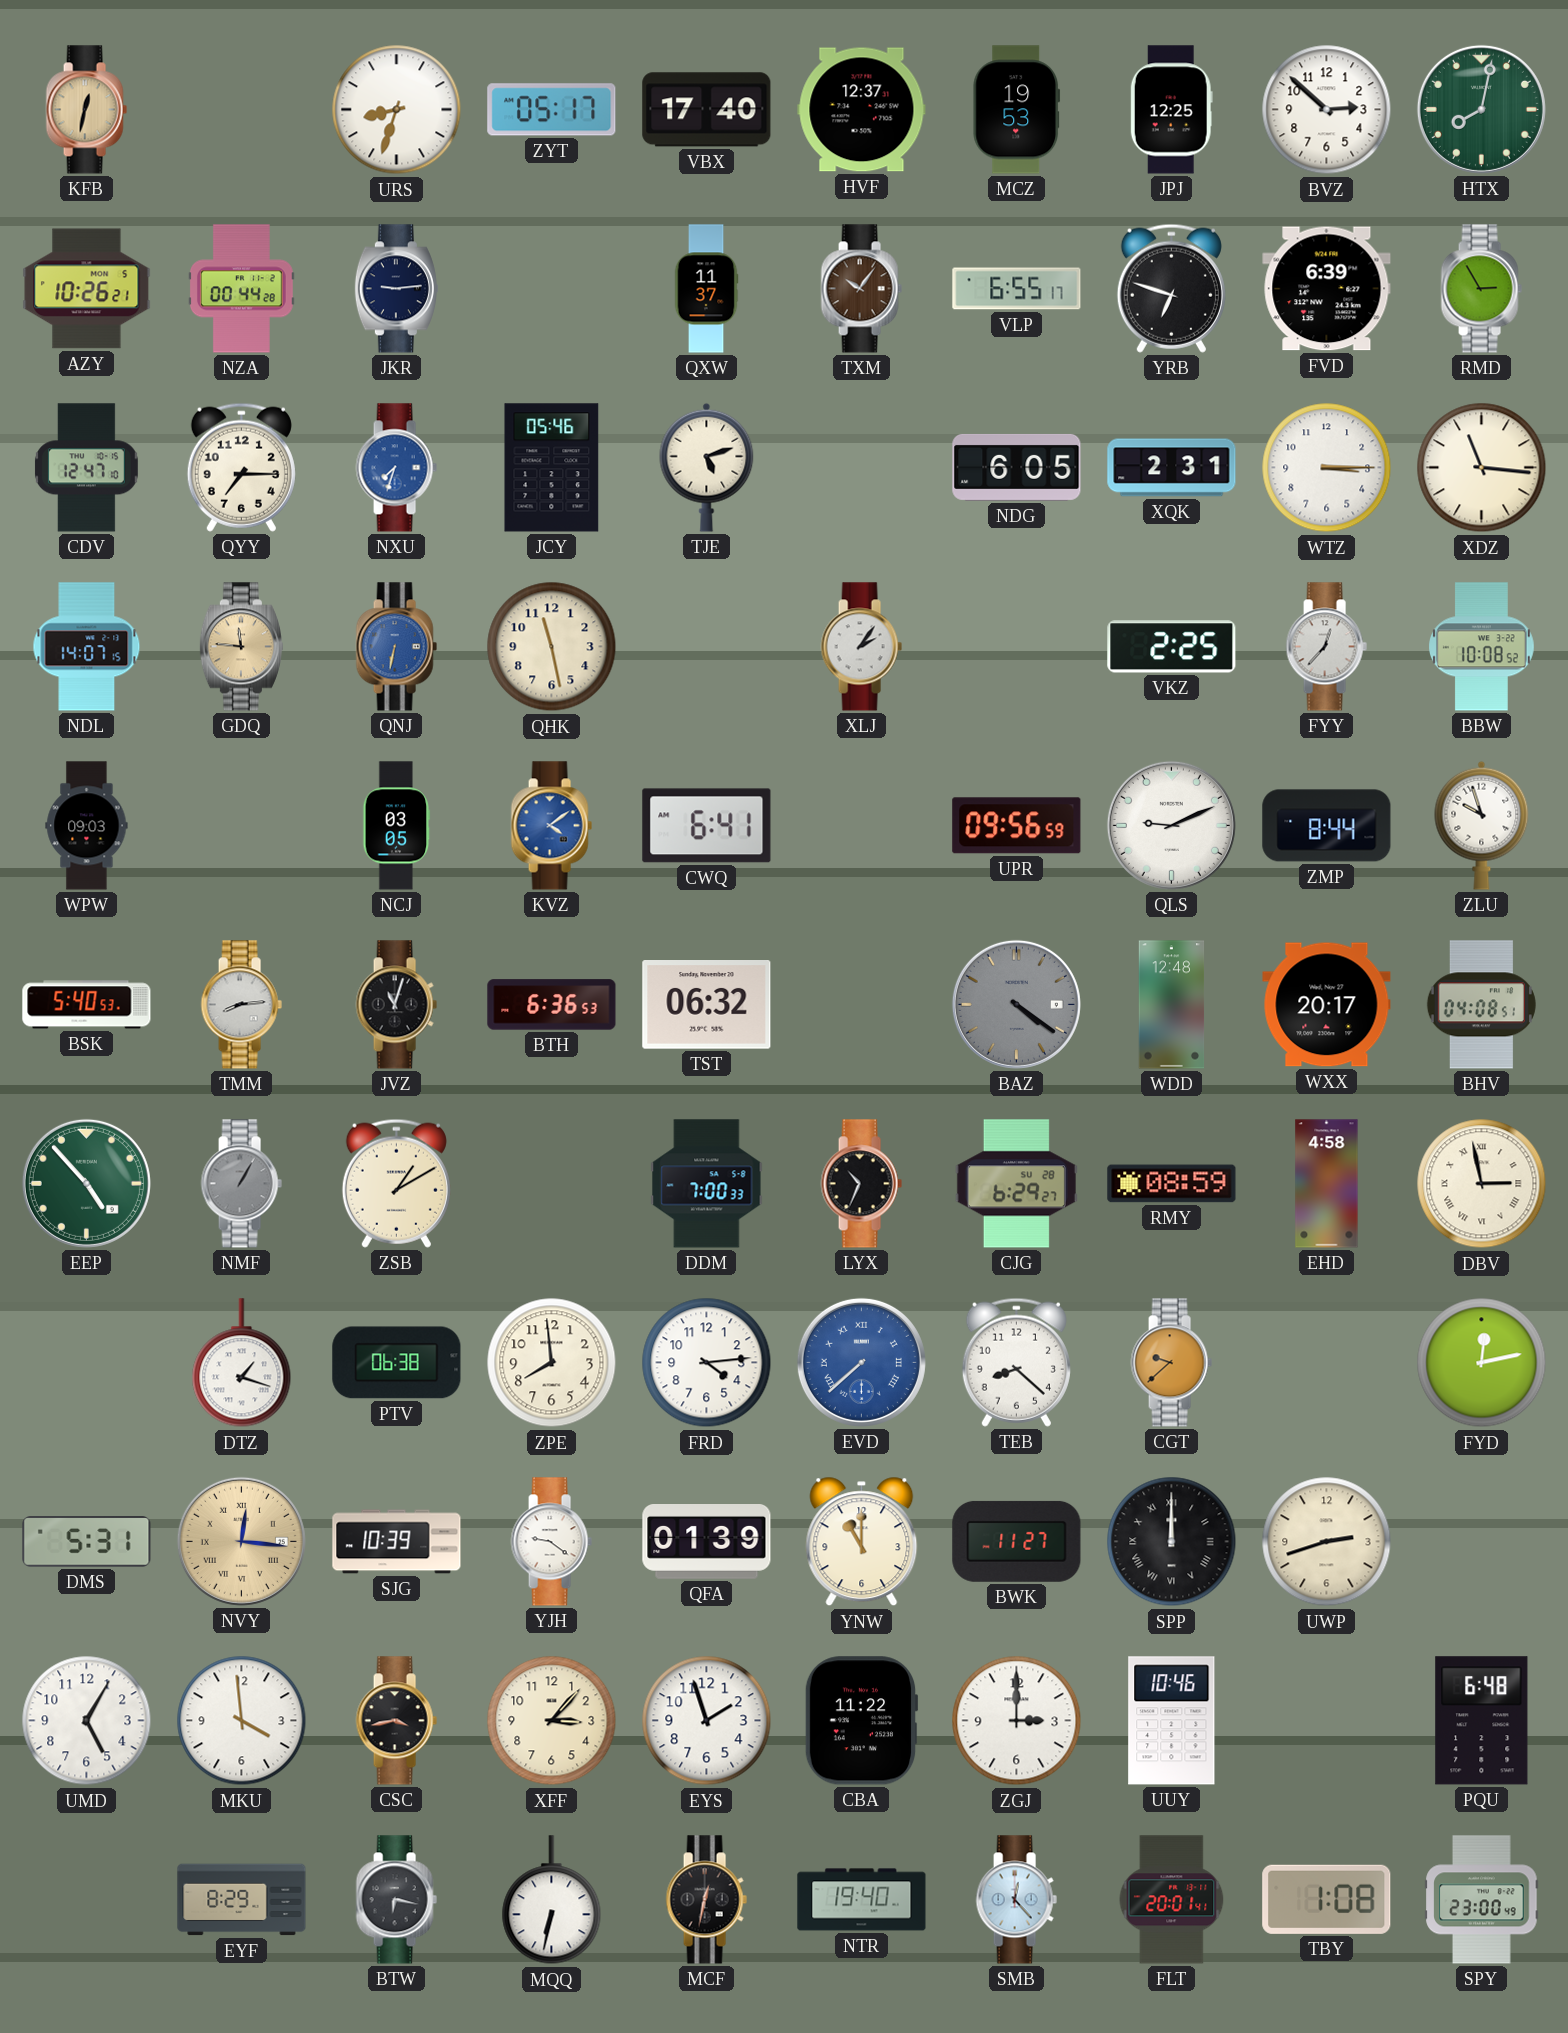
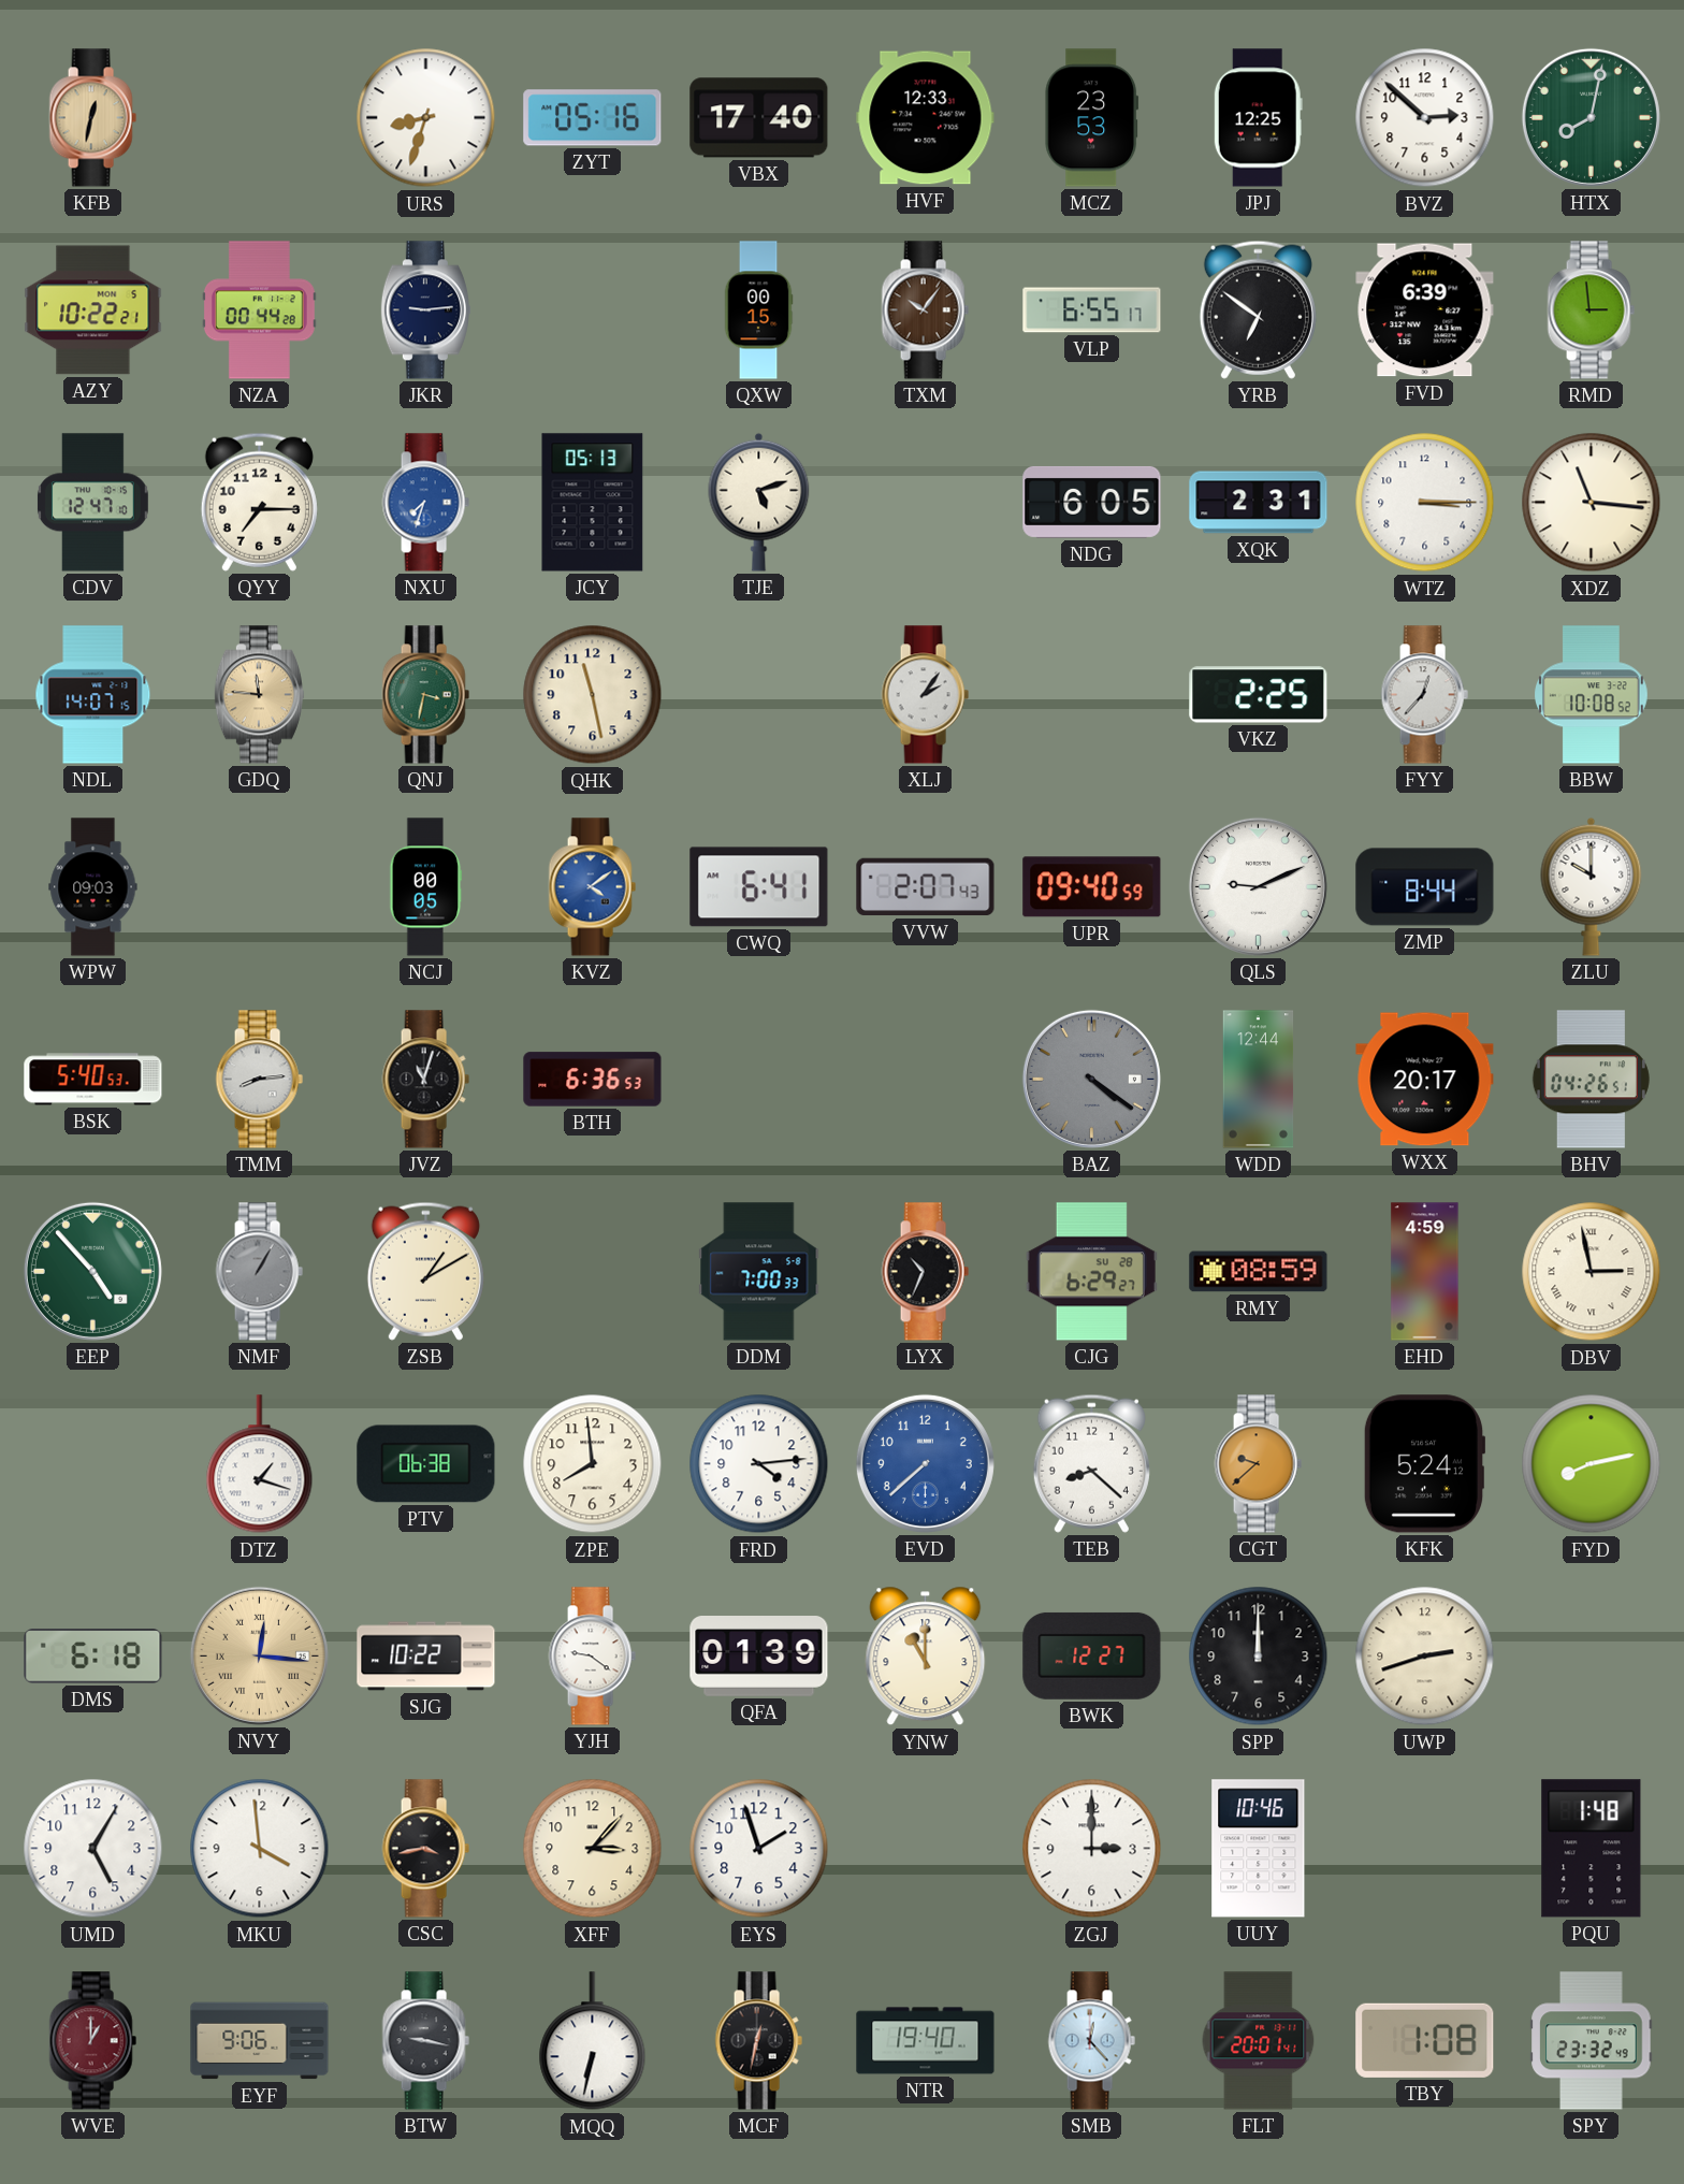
ZYT: 05:17 -> 05:16
HVF: 12:37 -> 12:33
MCZ: 19:53 -> 23:53
AZY: 10:26 -> 10:22
QXW: 11:37 -> 00:15
YRB: 6:48 -> 6:51
RMD: 2:55 -> 2:59
JCY: 05:46 -> 05:13
QNJ: 6:32 -> 3:32
QNJ dial: blue -> green
NCJ: 03:05 -> 00:05
VVW: none -> 2:07
UPR: 09:56 -> 09:40
ZLU: 9:57 -> 10:00
TST: 06:32 -> none
WDD: 12:48 -> 12:44
BHV: 04:08 -> 04:26
EHD: 4:58 -> 4:59
EVD numerals: Roman -> Arabic
KFK: none -> 5:24
FYD: 12:13 -> 8:13
DMS: 5:31 -> 6:18
SJG: 10:39 -> 10:22
BWK: 11:27 -> 12:27
SPP numerals: Roman -> Arabic
CBA: 11:22 -> none
PQU: 6:48 -> 1:48
WVE: none -> 1:00
EYF: 8:29 -> 9:06
BTW: 6:17 -> 9:17
SPY: 23:00 -> 23:32
